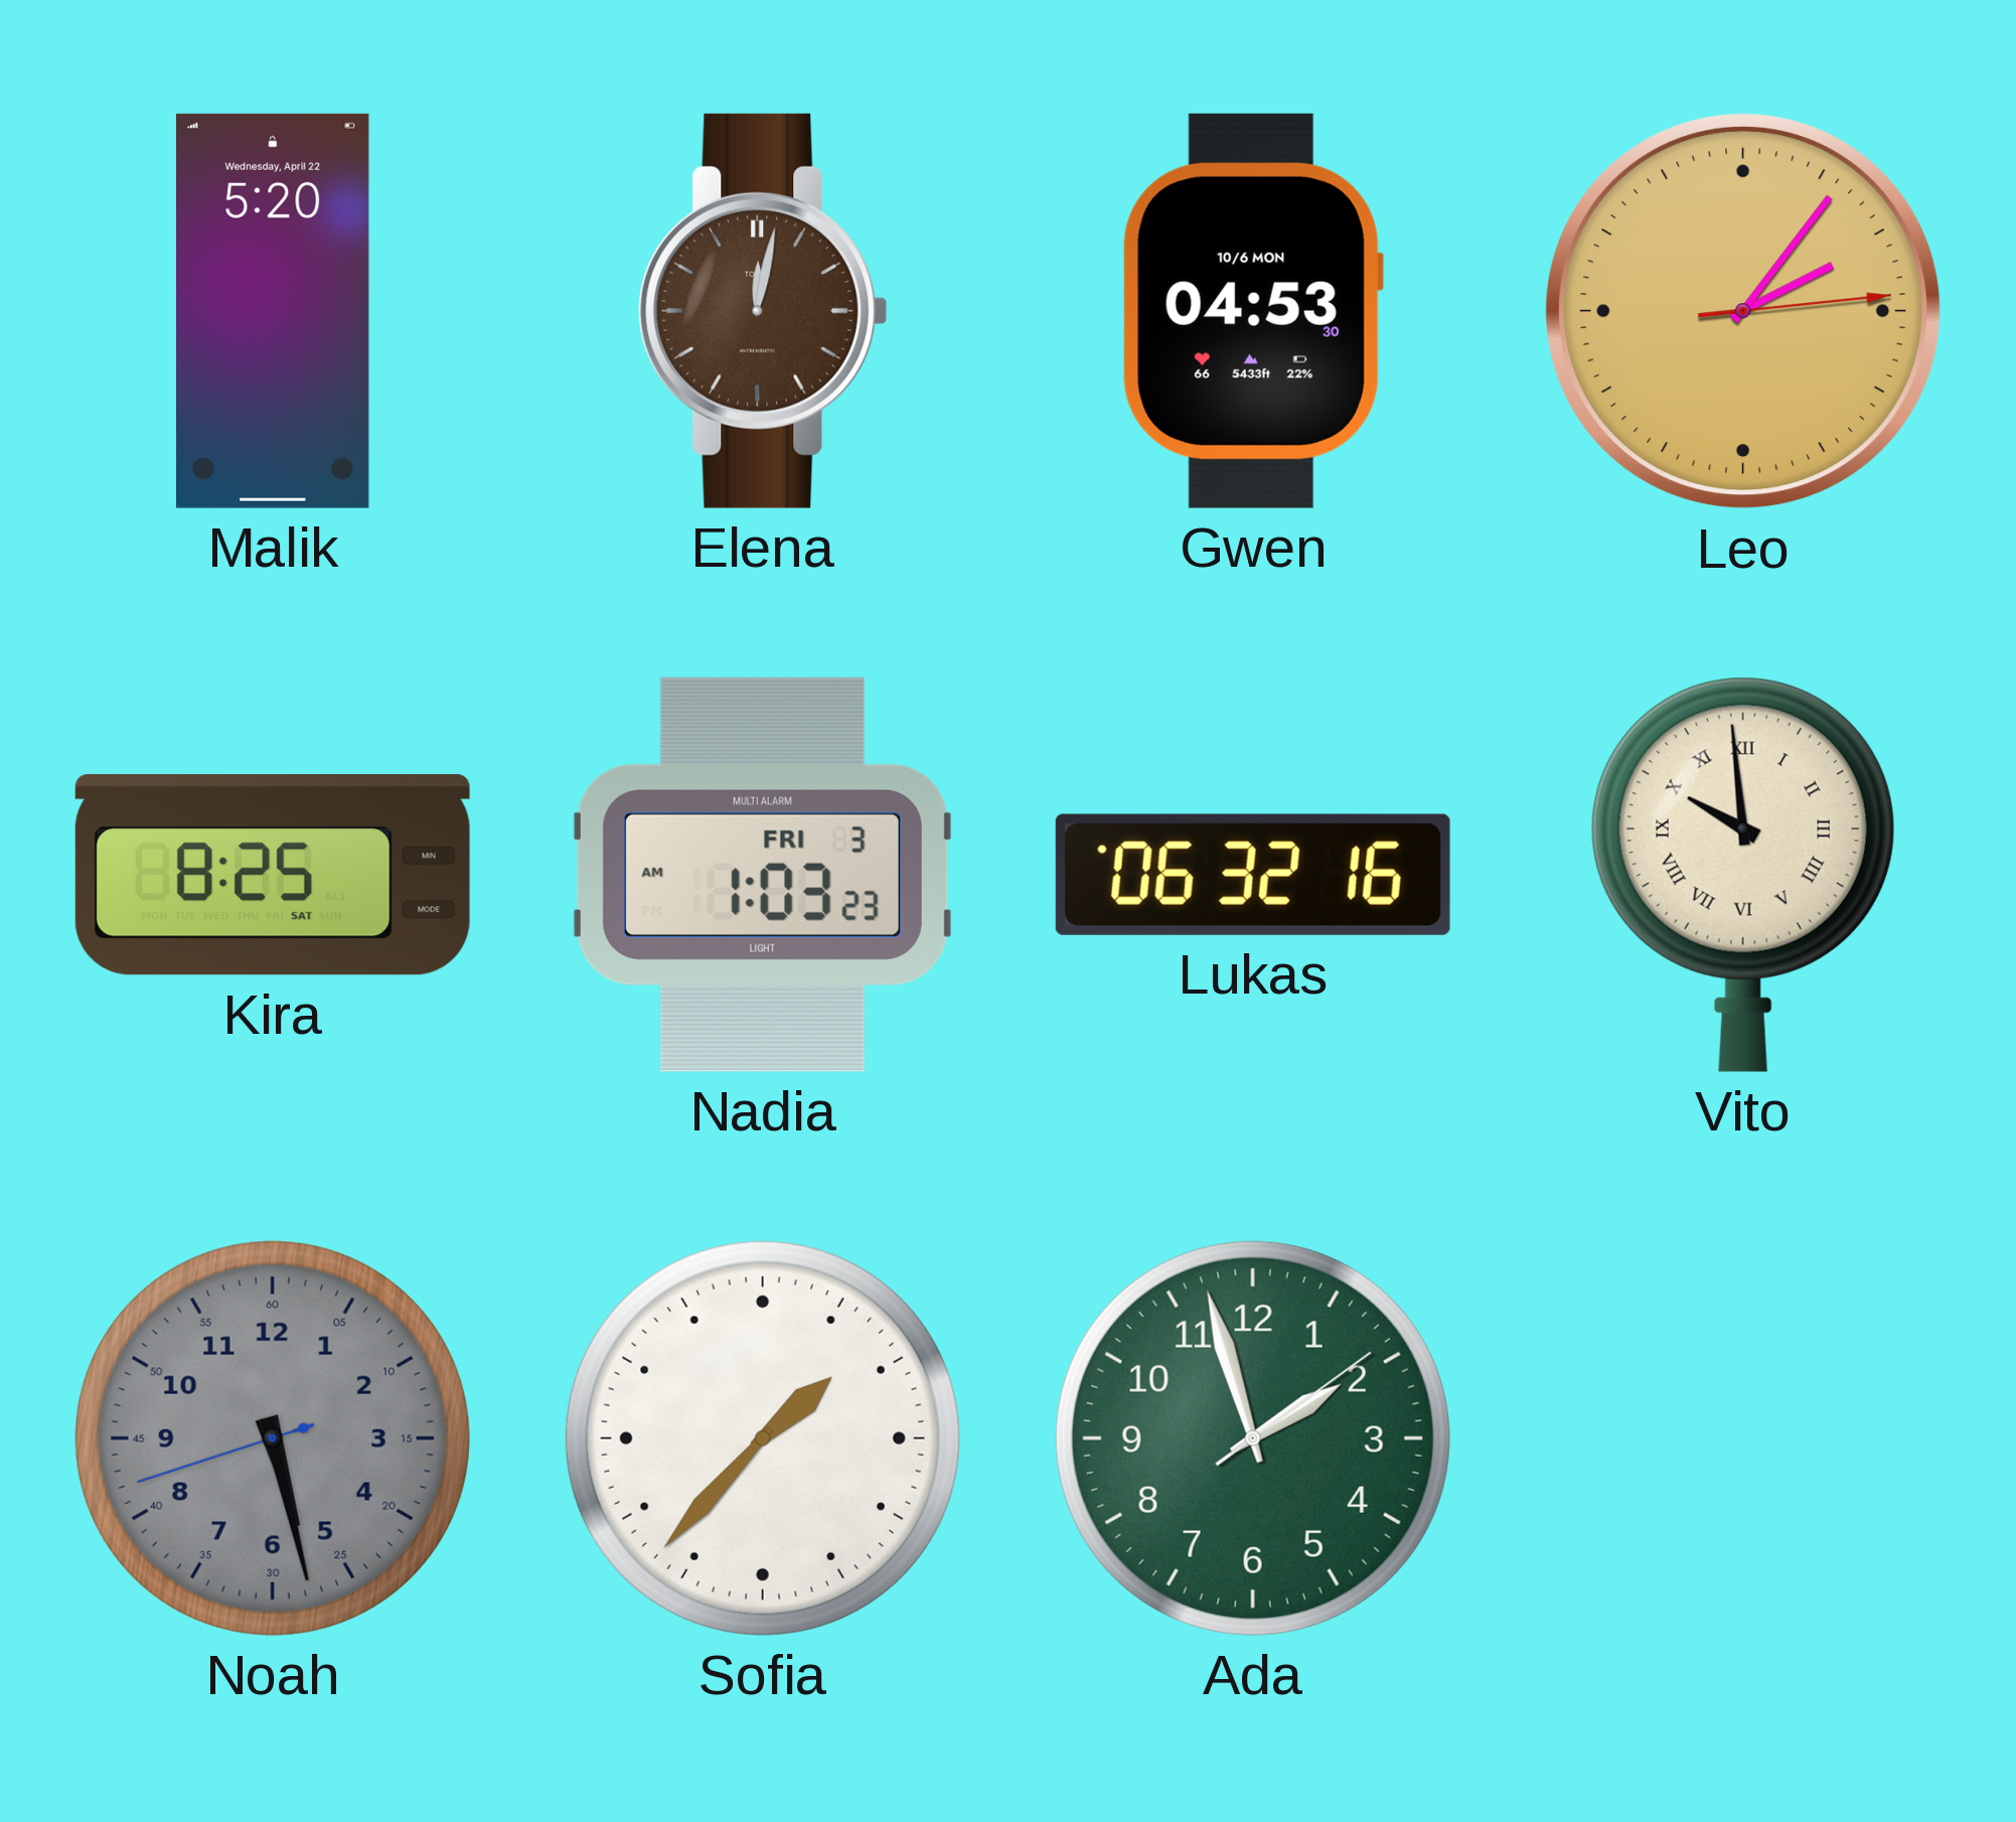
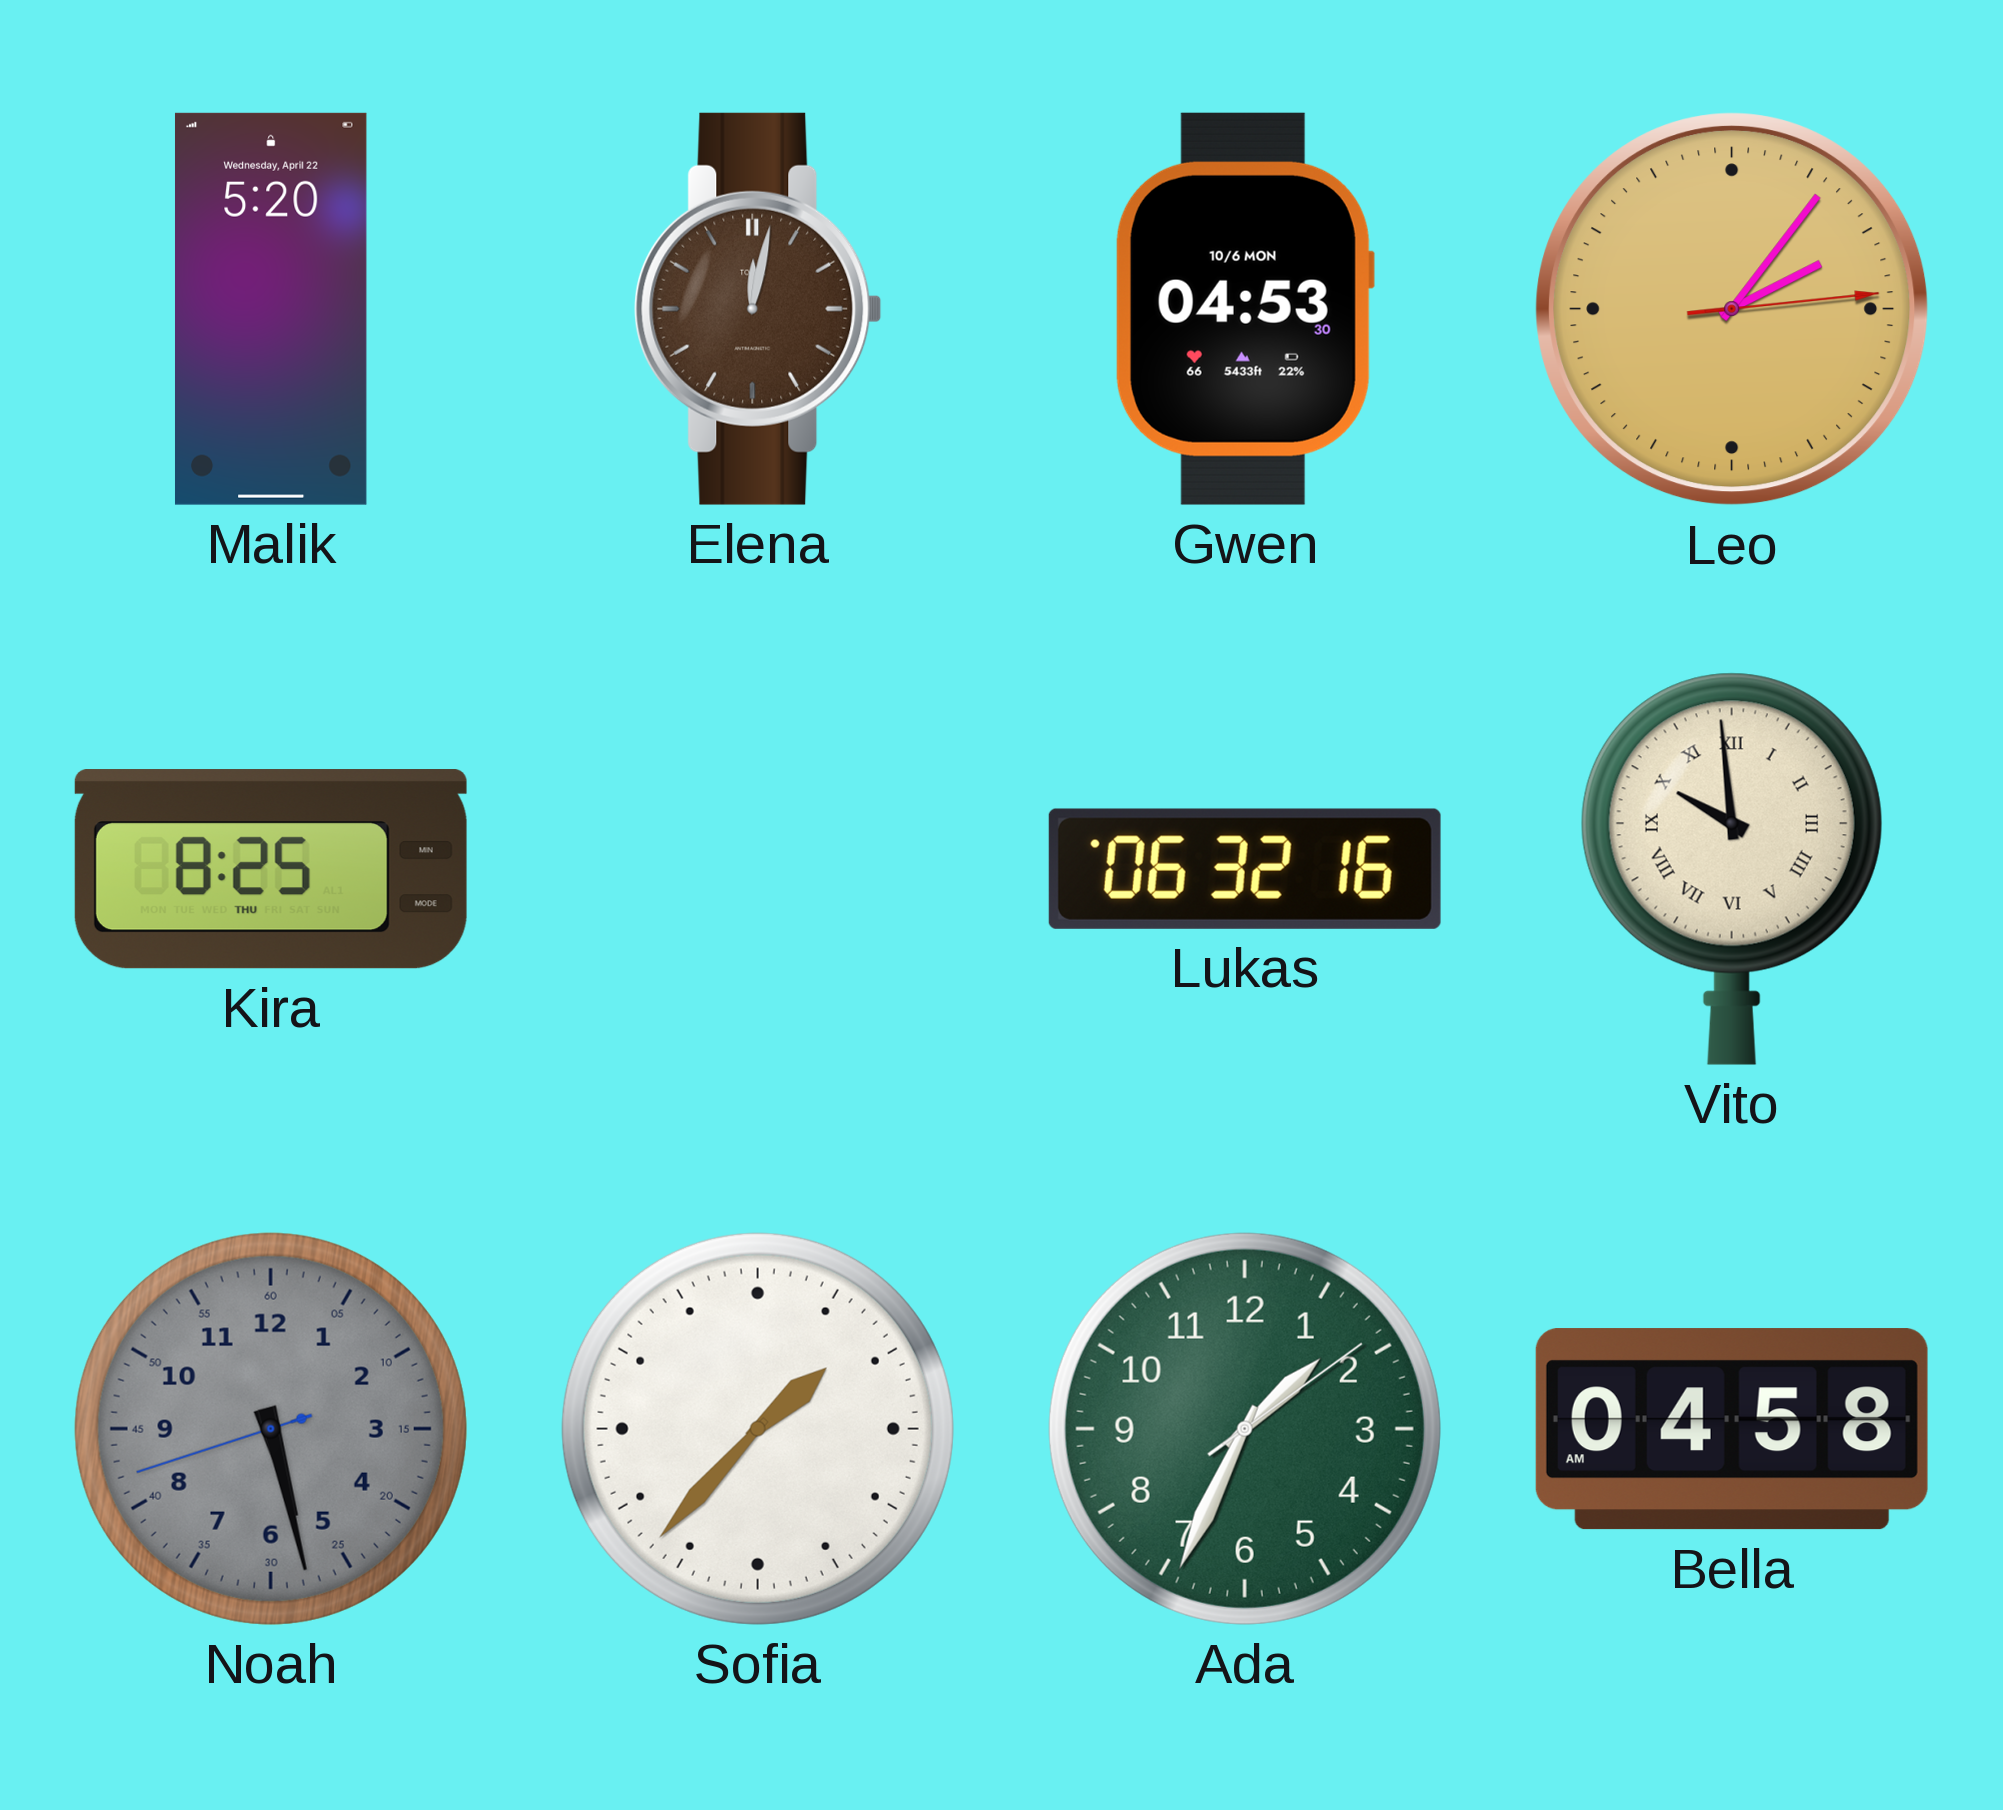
Kira date: SAT -> THU
Nadia: 1:03 -> none
Ada: 1:57 -> 1:34
Bella: none -> 04:58
